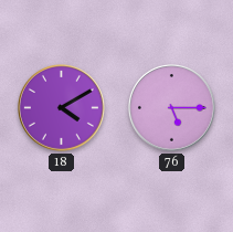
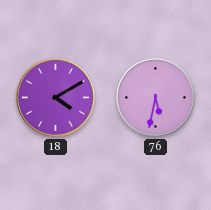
76: 5:15 -> 5:32
